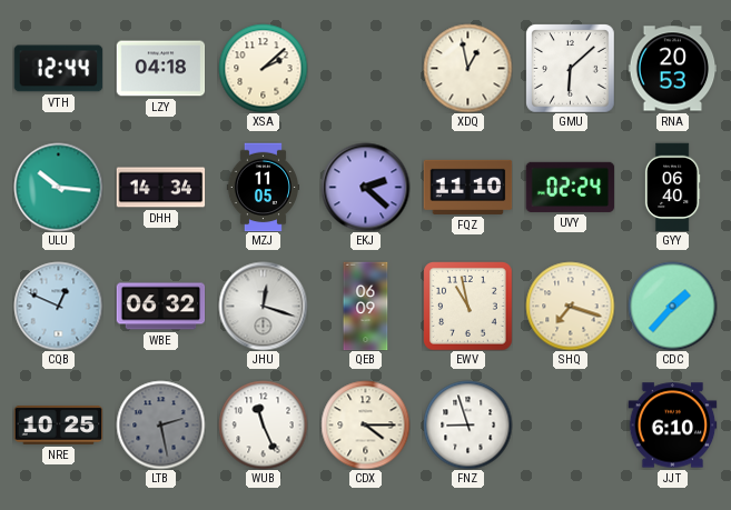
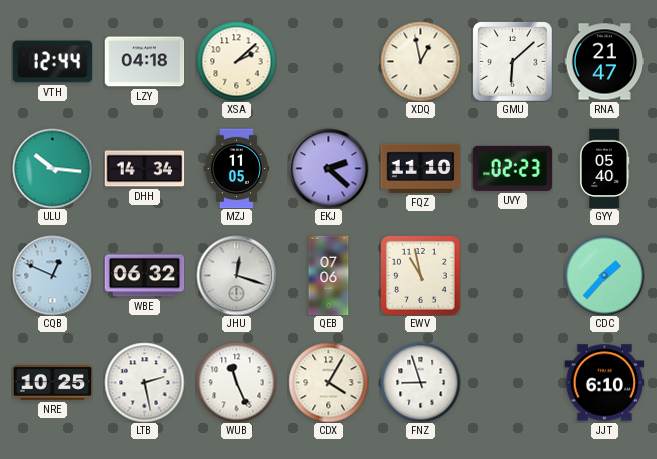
RNA: 20:53 -> 21:47
UVY: 02:24 -> 02:23
GYY: 06:40 -> 05:40
QEB: 06:09 -> 07:06
SHQ: 7:18 -> none
LTB dial: grey -> white
CDX: 4:15 -> 4:05
